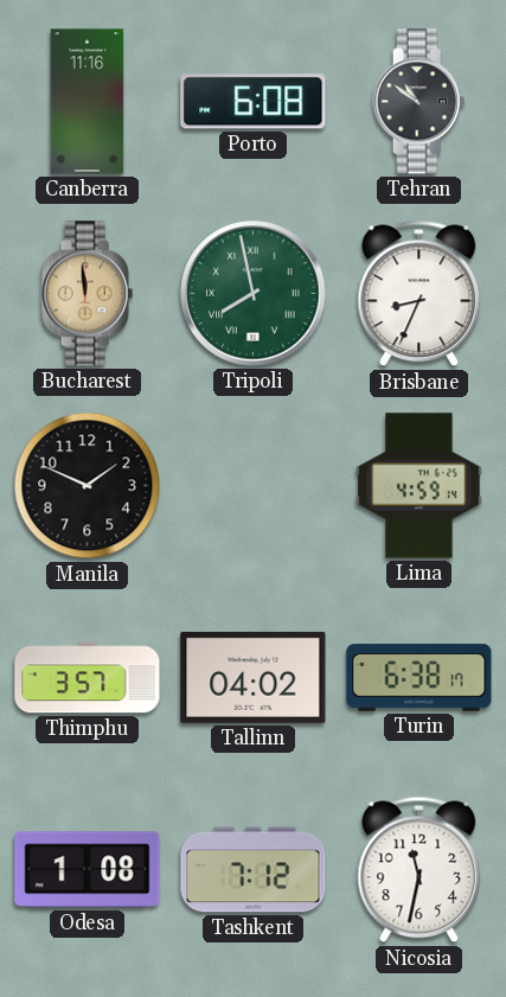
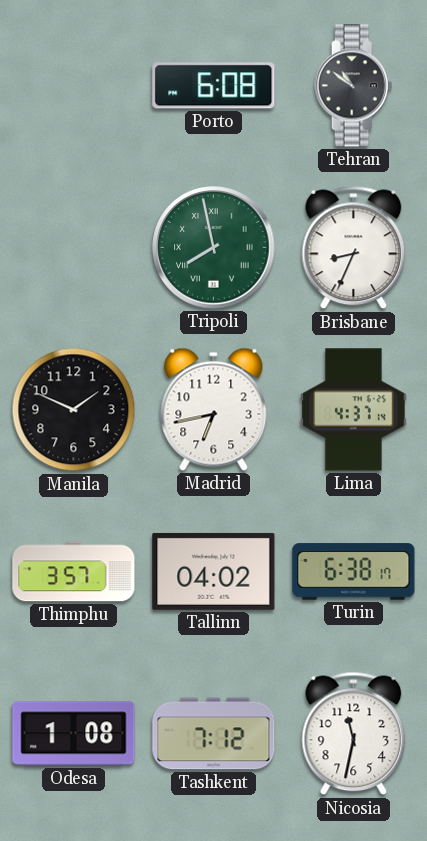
Canberra: 11:16 -> none
Bucharest: 11:59 -> none
Madrid: none -> 6:43
Lima: 4:59 -> 4:37
